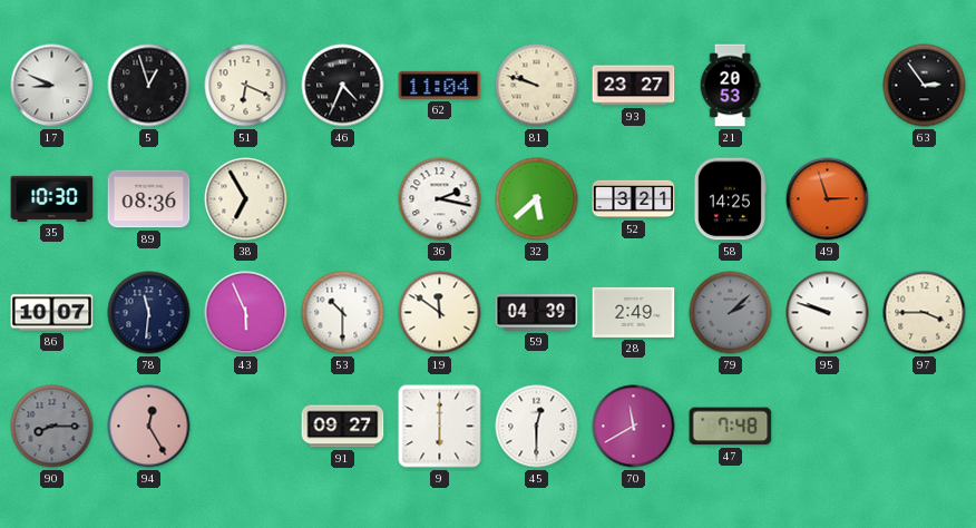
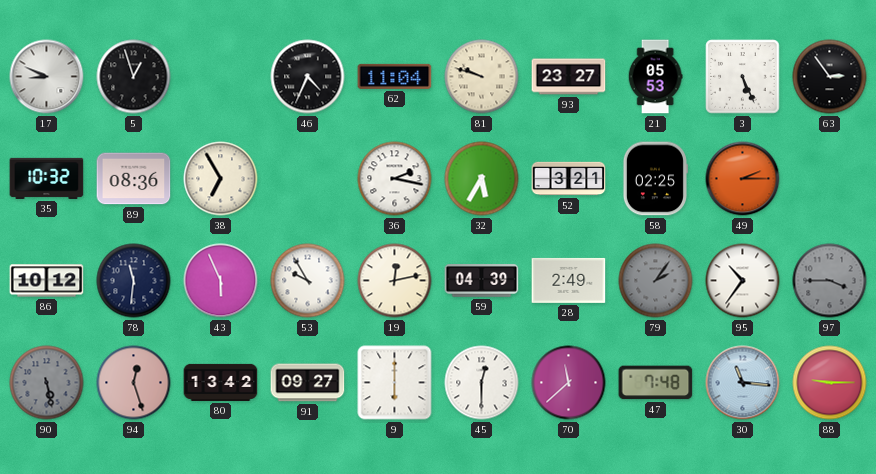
51: 6:19 -> none
21: 20:53 -> 05:53
3: none -> 5:26
35: 10:30 -> 10:32
32: 5:38 -> 5:35
58: 14:25 -> 02:25
49: 2:57 -> 2:15
86: 10:07 -> 10:12
53: 10:30 -> 9:55
19: 11:51 -> 12:13
79: 2:08 -> 2:06
95: 9:48 -> 10:36
97 dial: cream -> grey
90: 8:15 -> 5:28
94: 12:25 -> 12:27
80: none -> 13:42
70: 11:40 -> 11:38
30: none -> 11:16
88: none -> 9:15
